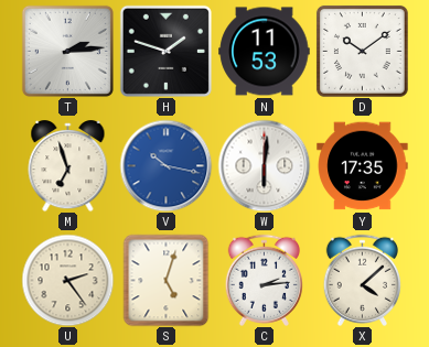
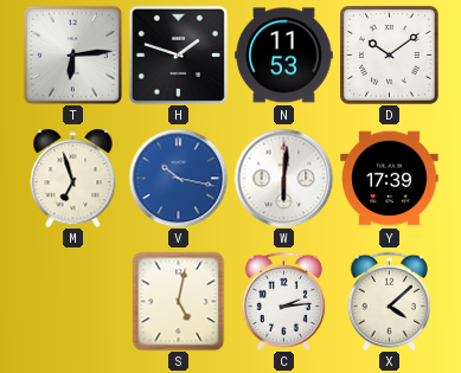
T: 2:14 -> 6:14
Y: 17:35 -> 17:39
U: 2:24 -> none
S: 5:03 -> 5:02
